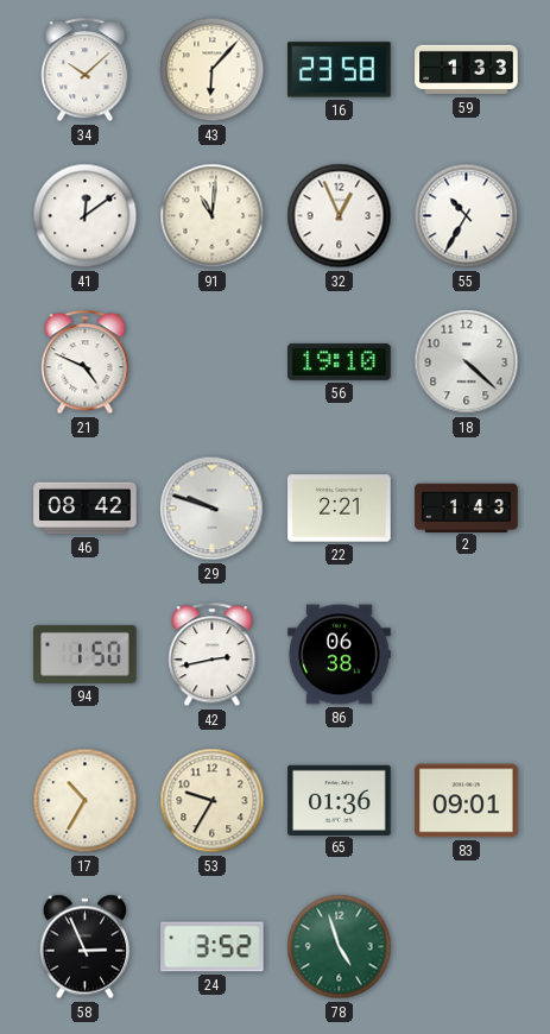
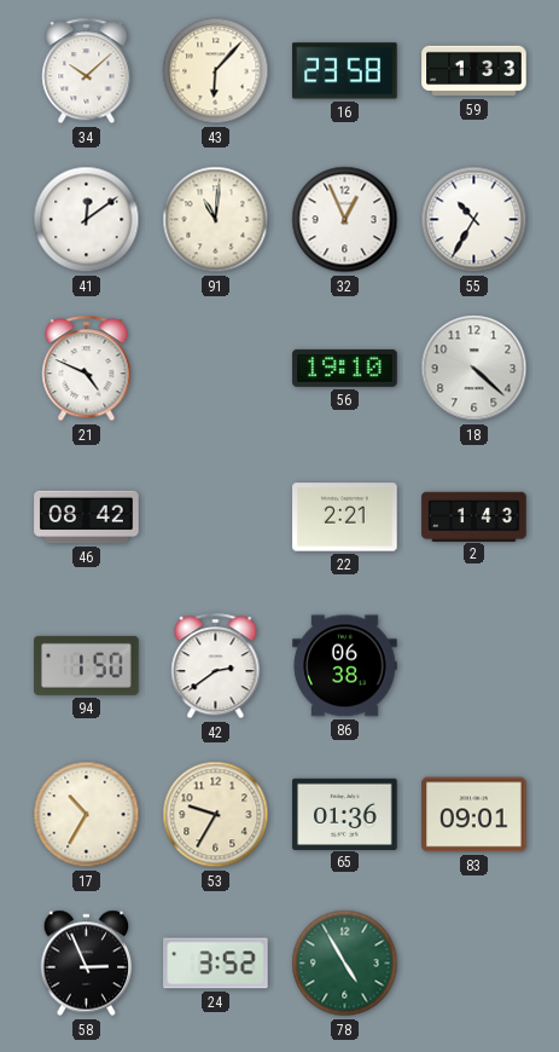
29: 9:48 -> none
42: 2:43 -> 2:39
78: 4:57 -> 4:55
